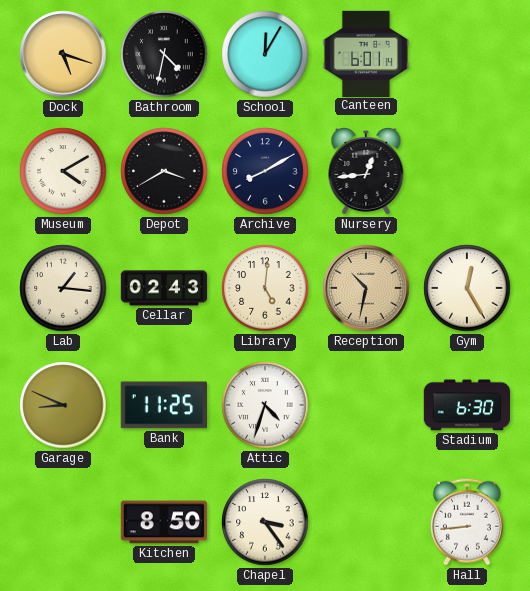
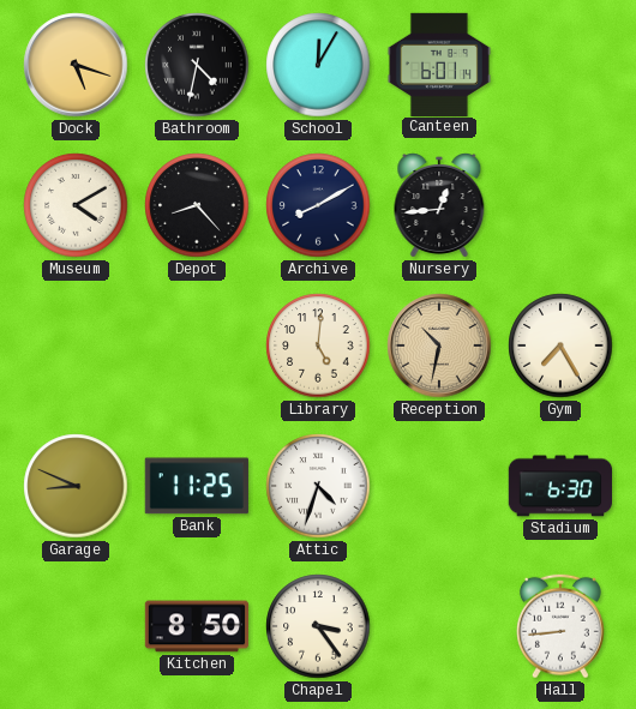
Depot: 3:40 -> 8:23
Lab: 1:16 -> none
Cellar: 02:43 -> none
Gym: 12:25 -> 7:25
